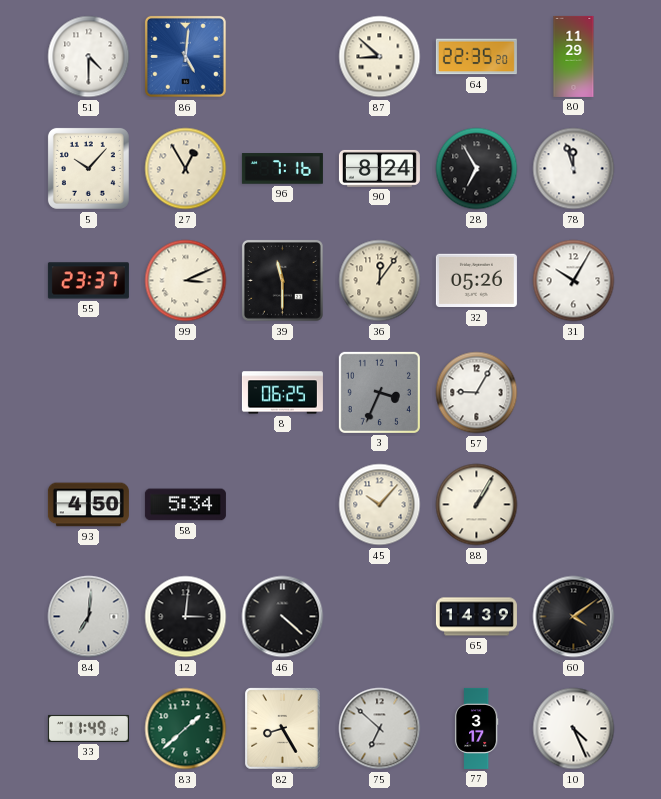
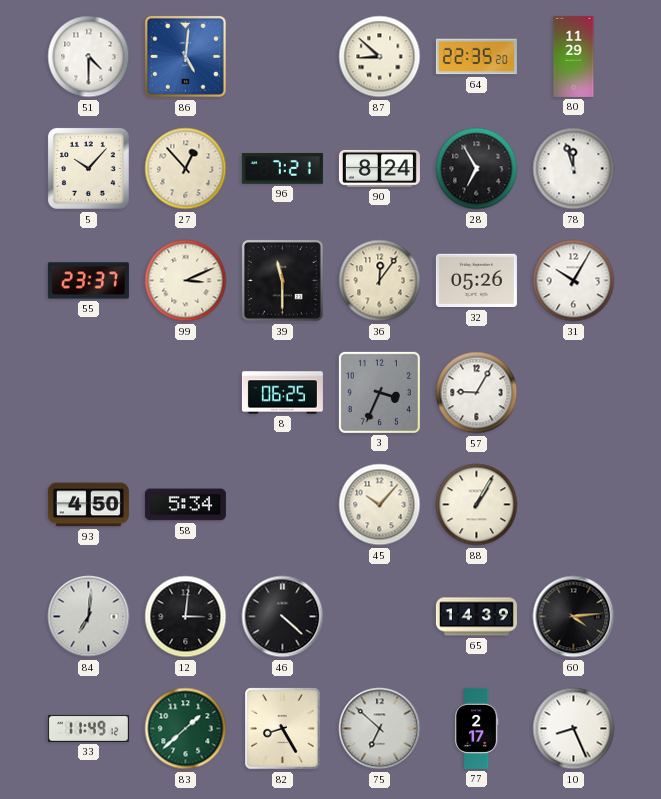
27: 12:55 -> 12:53
96: 7:16 -> 7:21
60: 4:09 -> 4:14
77: 3:17 -> 2:17
10: 4:26 -> 8:26
